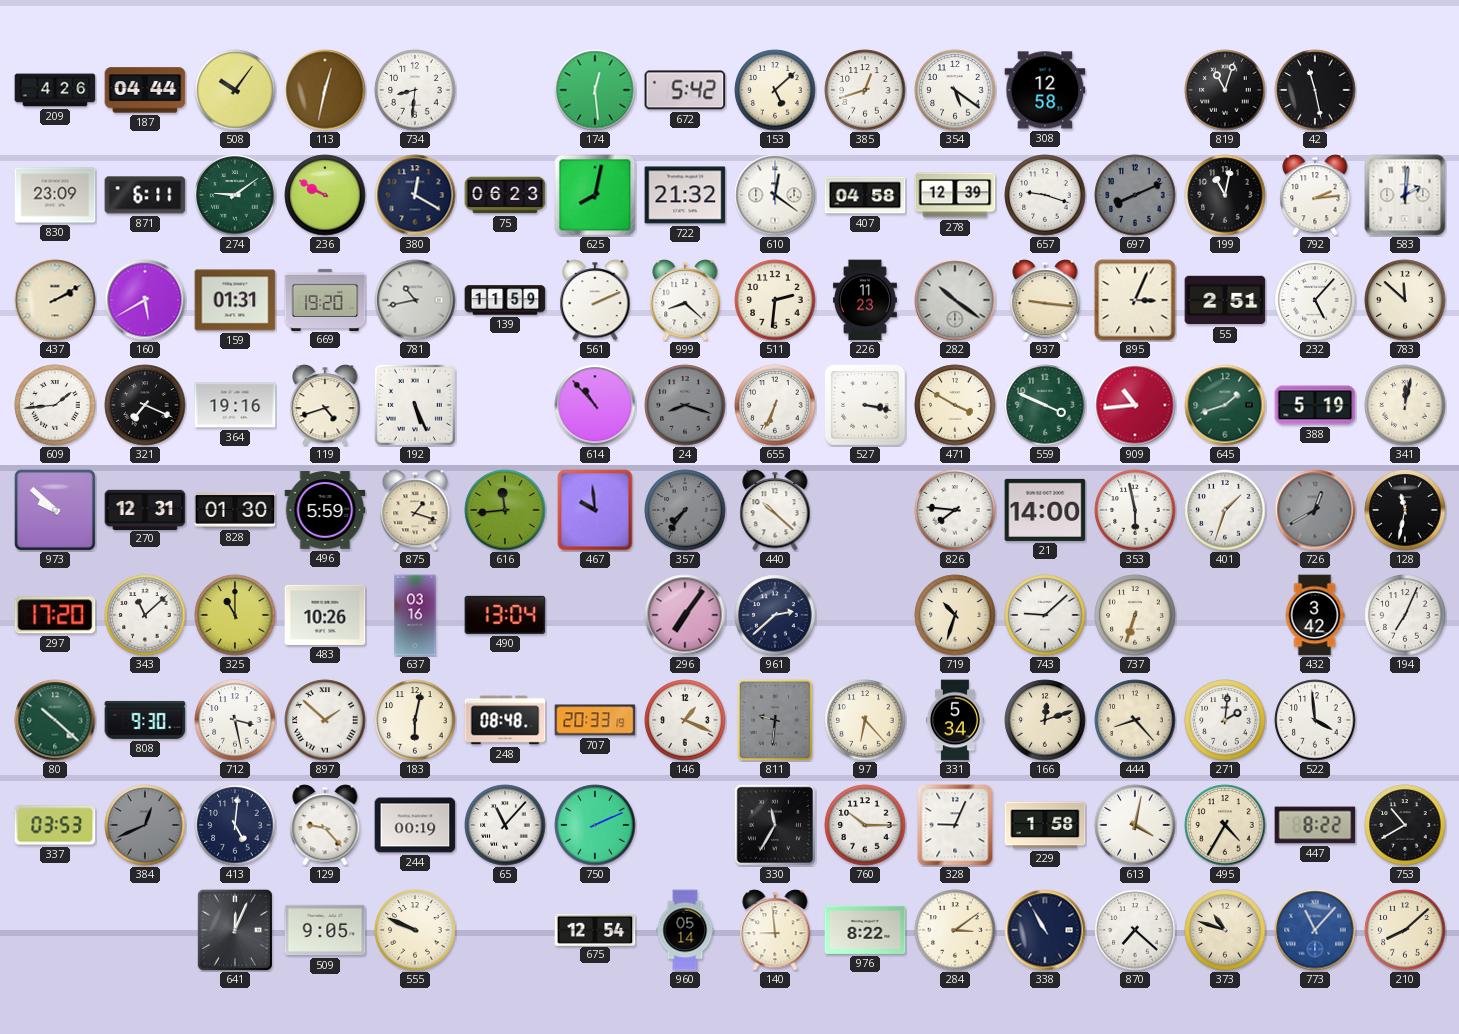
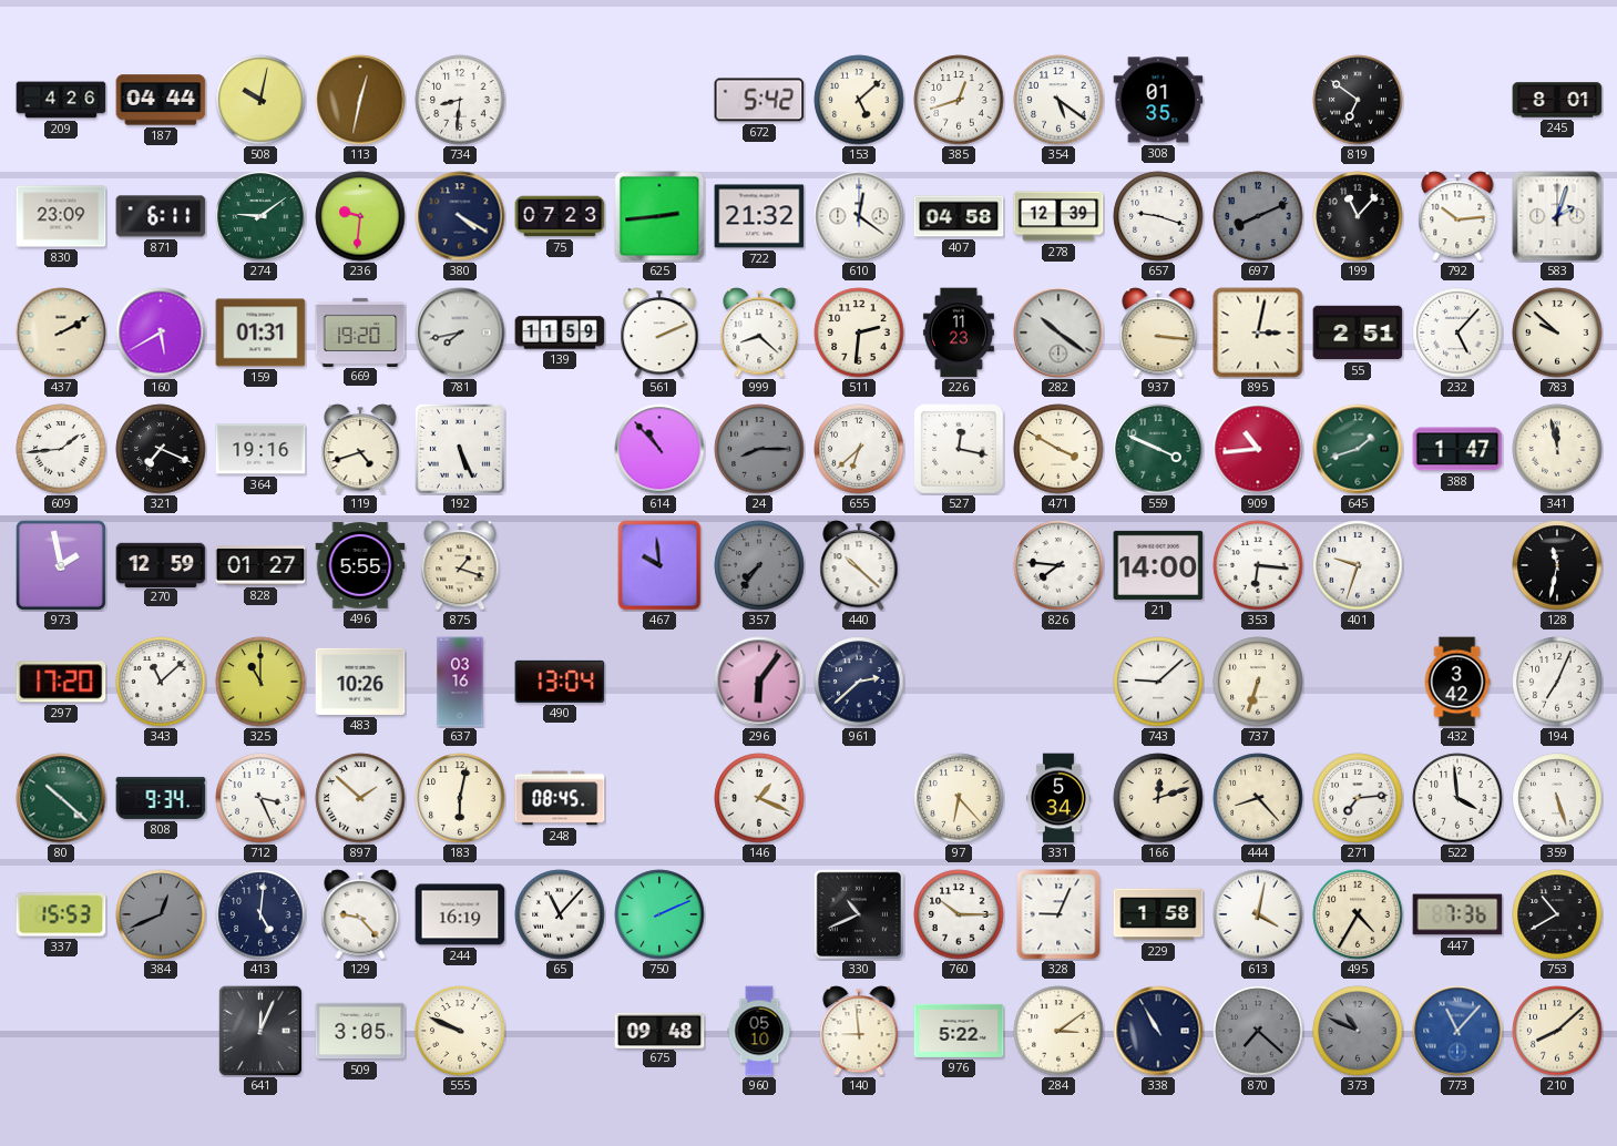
508: 10:06 -> 10:02
174: 12:29 -> none
308: 12:58 -> 01:35
819: 11:03 -> 6:51
42: 11:28 -> none
245: none -> 8:01
236: 9:50 -> 9:31
380: 12:20 -> 4:20
75: 06:23 -> 07:23
625: 8:02 -> 2:44
199: 11:02 -> 11:07
792: 2:14 -> 10:14
583: 2:01 -> 2:03
781: 10:43 -> 7:43
937: 9:16 -> 3:16
895: 3:04 -> 3:02
783: 11:52 -> 9:52
24: 8:18 -> 8:15
655: 6:34 -> 6:38
527: 3:17 -> 12:17
388: 5:19 -> 1:47
341: 12:02 -> 11:58
973: 9:52 -> 1:58
270: 12:31 -> 12:59
828: 01:30 -> 01:27
496: 5:59 -> 5:55
616: 11:44 -> none
353: 5:58 -> 6:16
401: 1:33 -> 9:33
726: 12:40 -> none
296: 7:06 -> 6:06
719: 10:33 -> none
808: 9:30 -> 9:34
712: 3:28 -> 3:26
248: 08:48 -> 08:45
707: 20:33 -> none
811: 9:31 -> none
271: 2:01 -> 7:14
359: none -> 5:27
337: 03:53 -> 15:53
244: 00:19 -> 16:19
330: 11:35 -> 10:41
447: 8:22 -> 7:36
509: 9:05 -> 3:05
675: 12:54 -> 09:48
960: 05:14 -> 05:10
976: 8:22 -> 5:22
870 dial: white -> grey
373: 10:48 -> 10:49
373 dial: cream -> grey
